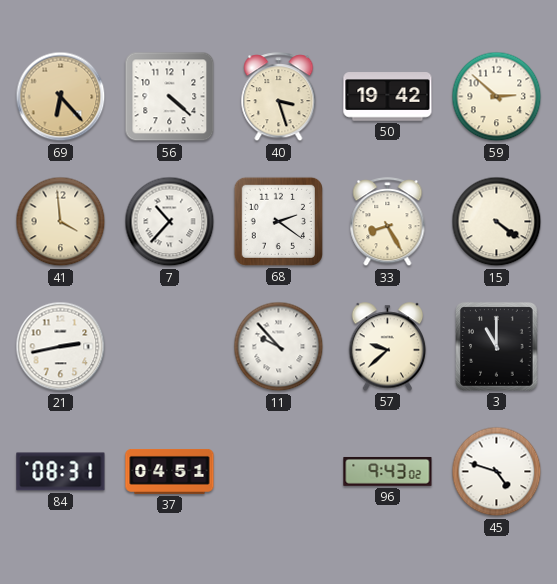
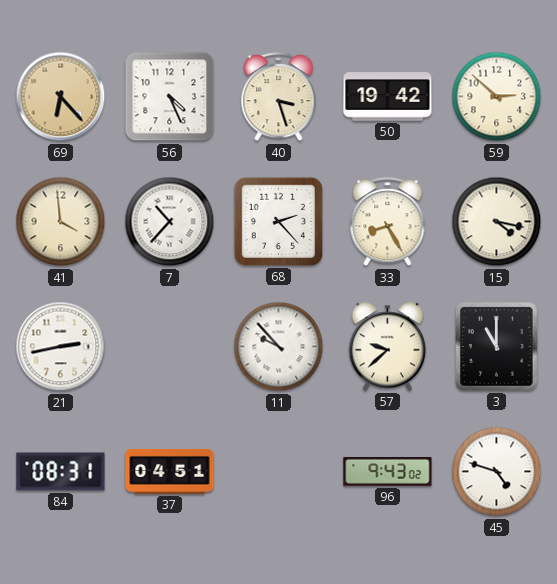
56: 4:22 -> 4:26
68: 2:21 -> 2:23
15: 4:21 -> 4:17
